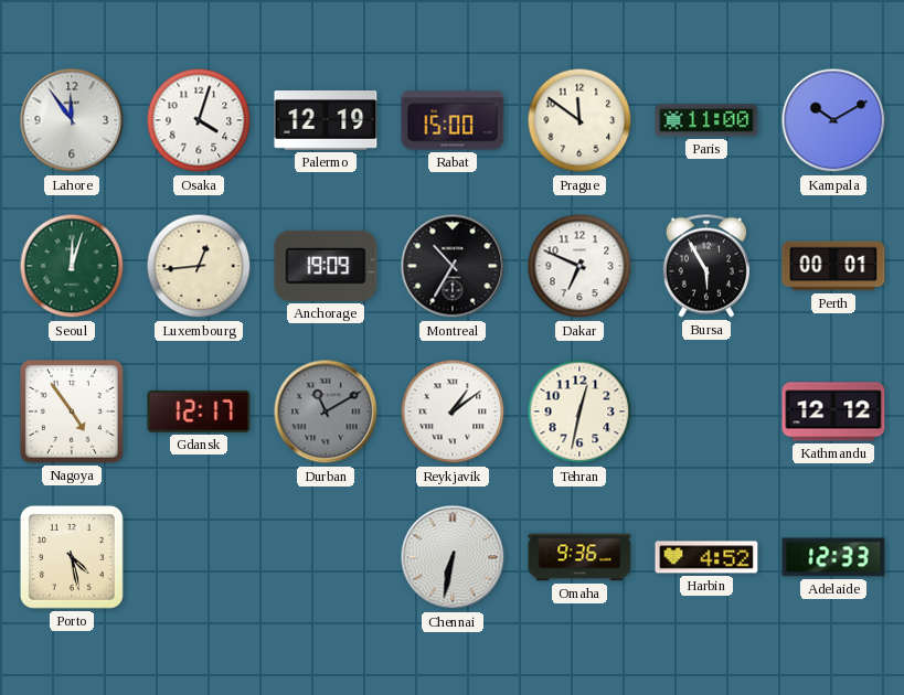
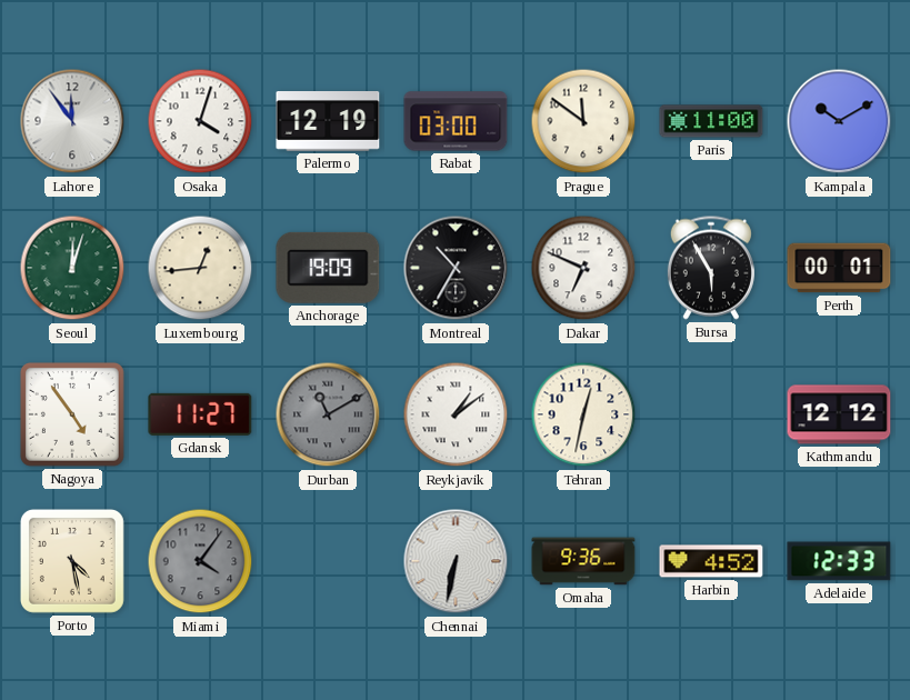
Rabat: 15:00 -> 03:00
Gdansk: 12:17 -> 11:27
Miami: none -> 4:06
